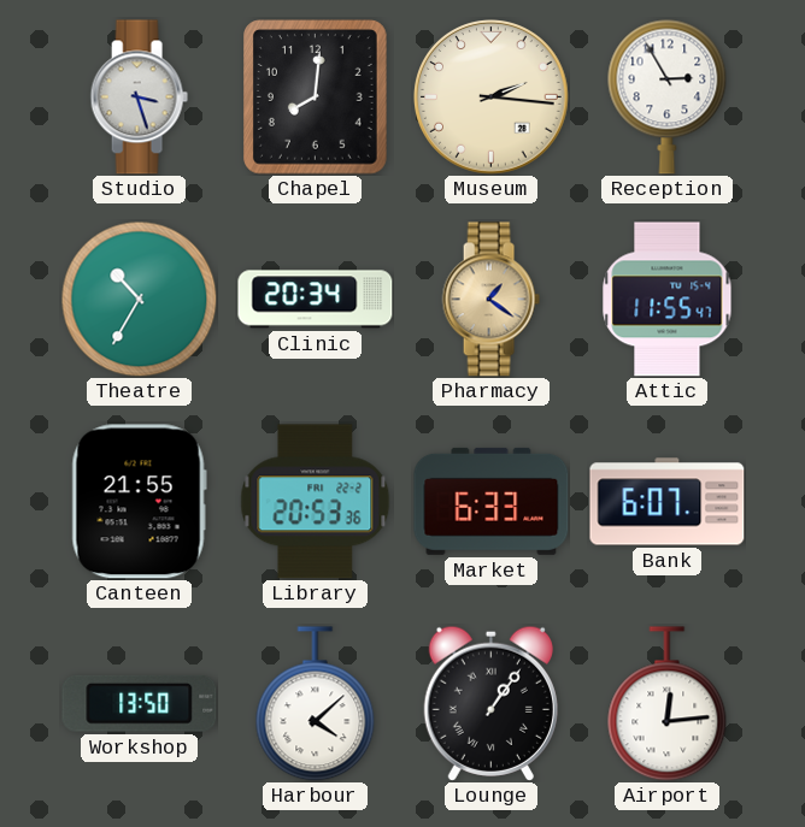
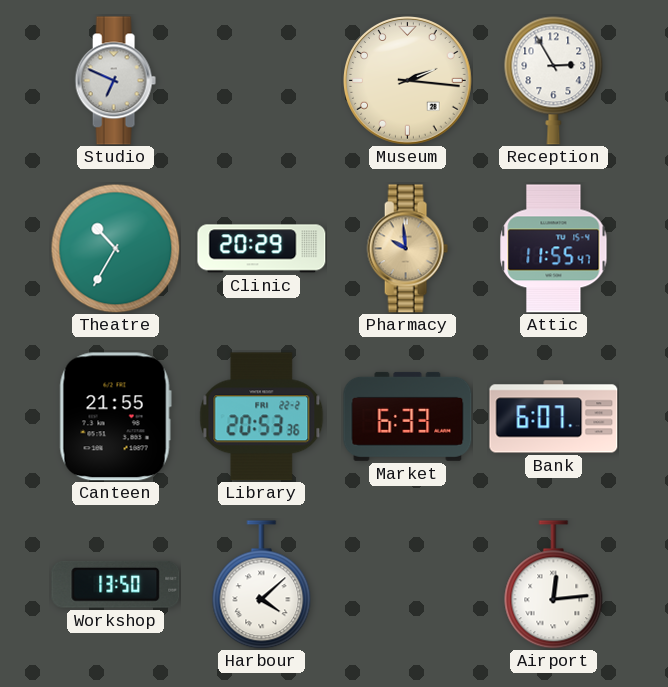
Studio: 3:27 -> 6:49
Chapel: 8:01 -> none
Clinic: 20:34 -> 20:29
Pharmacy: 1:21 -> 9:59
Lounge: 1:06 -> none
